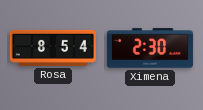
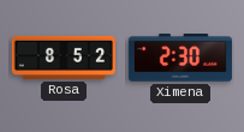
Rosa: 8:54 -> 8:52
